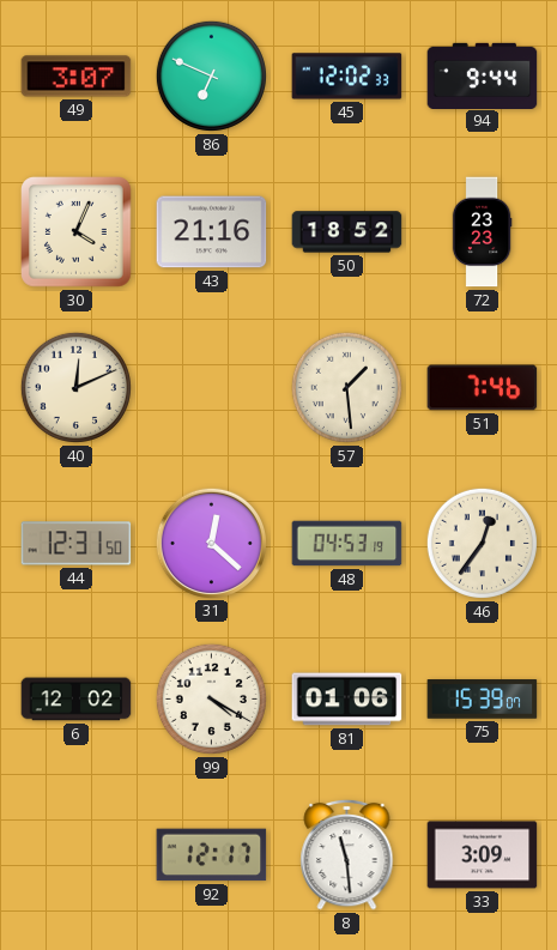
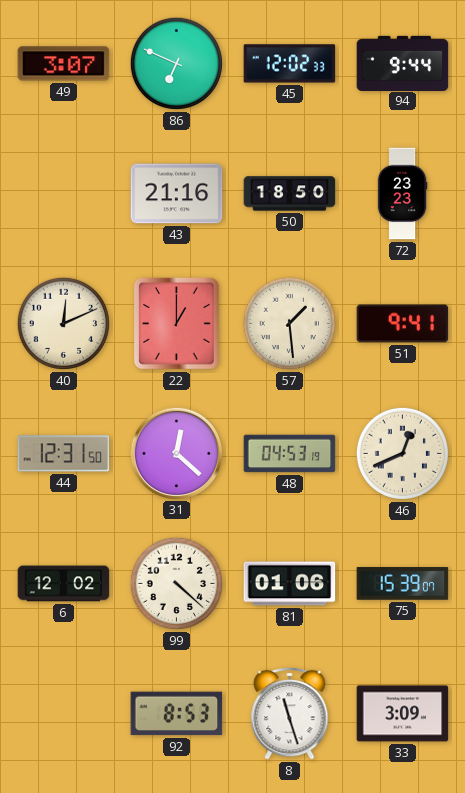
30: 4:04 -> none
50: 18:52 -> 18:50
22: none -> 1:00
51: 7:46 -> 9:41
46: 12:36 -> 12:41
99: 4:20 -> 4:22
92: 12:17 -> 8:53
8: 11:29 -> 11:27
